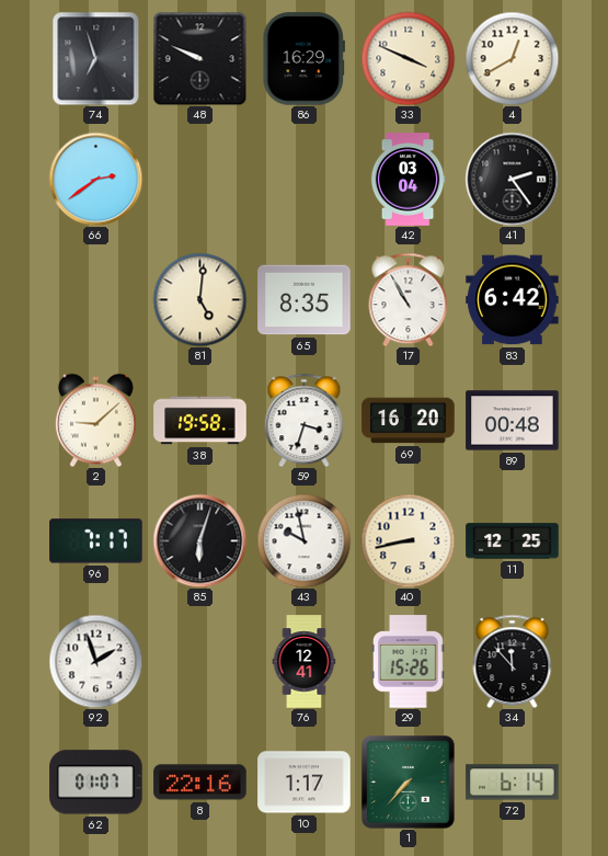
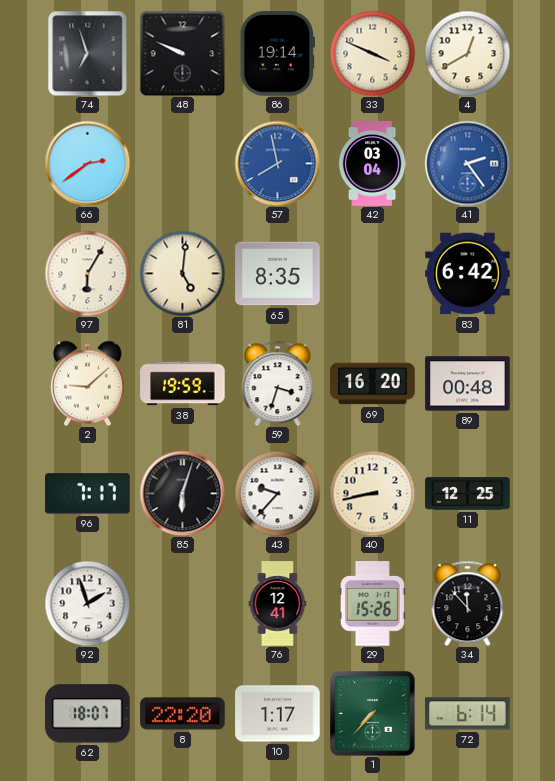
86: 16:29 -> 19:14
57: none -> 7:58
41 dial: black -> blue
97: none -> 6:05
17: 10:55 -> none
38: 19:58 -> 19:59
43: 9:58 -> 9:37
62: 01:07 -> 18:07
8: 22:16 -> 22:20
